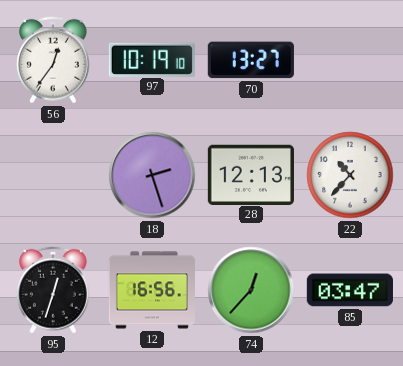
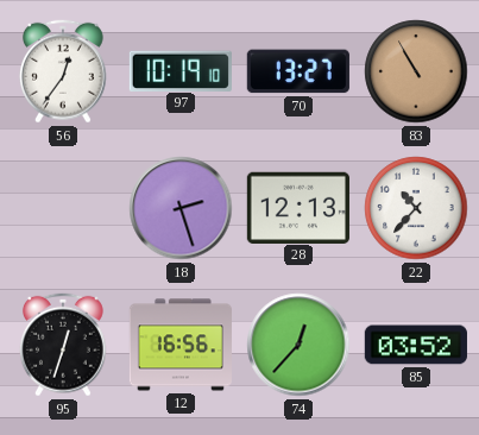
83: none -> 10:55
85: 03:47 -> 03:52
